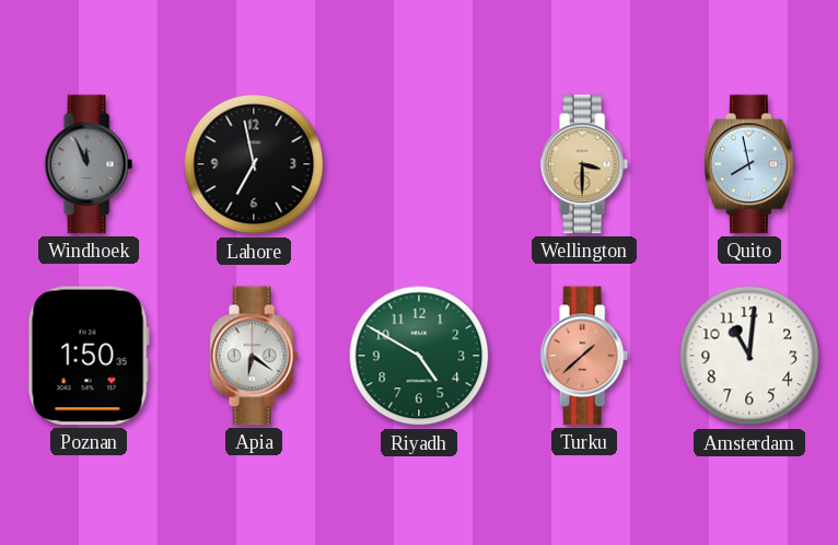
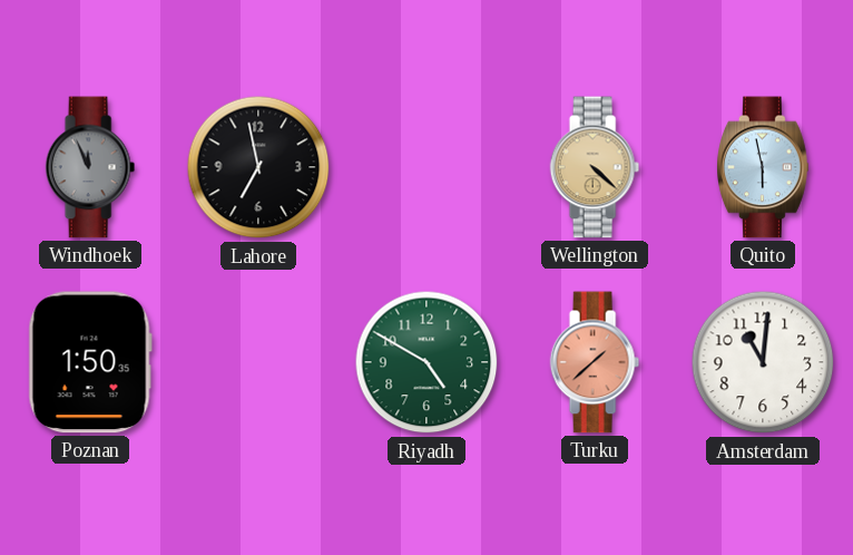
Wellington: 3:30 -> 4:22
Quito: 7:58 -> 5:58
Apia: 6:21 -> none
